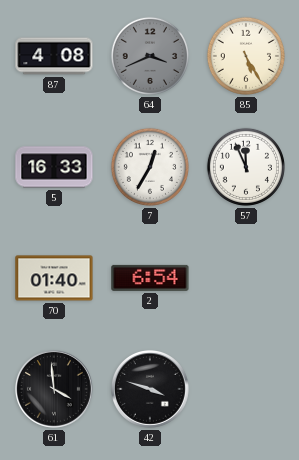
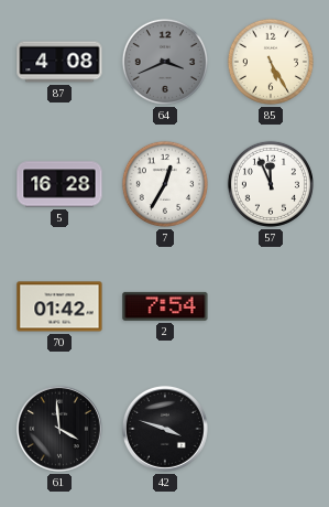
5: 16:33 -> 16:28
70: 01:40 -> 01:42
2: 6:54 -> 7:54
